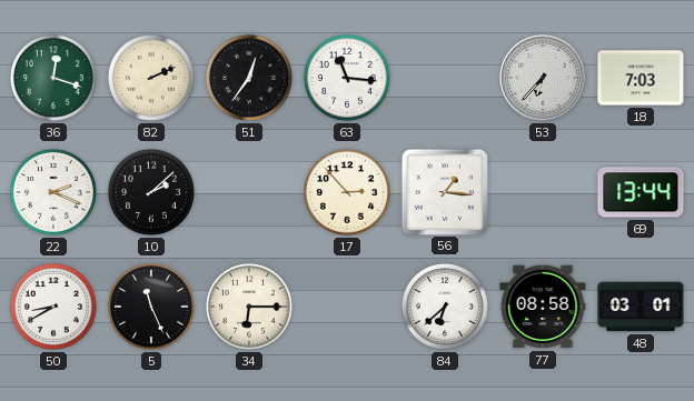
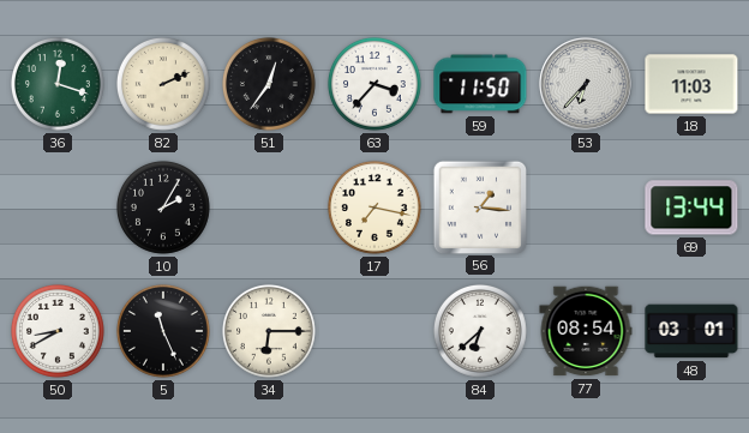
63: 11:16 -> 3:37
59: none -> 11:50
18: 7:03 -> 11:03
22: 2:19 -> none
10: 2:08 -> 2:05
17: 2:53 -> 7:17
77: 08:58 -> 08:54
